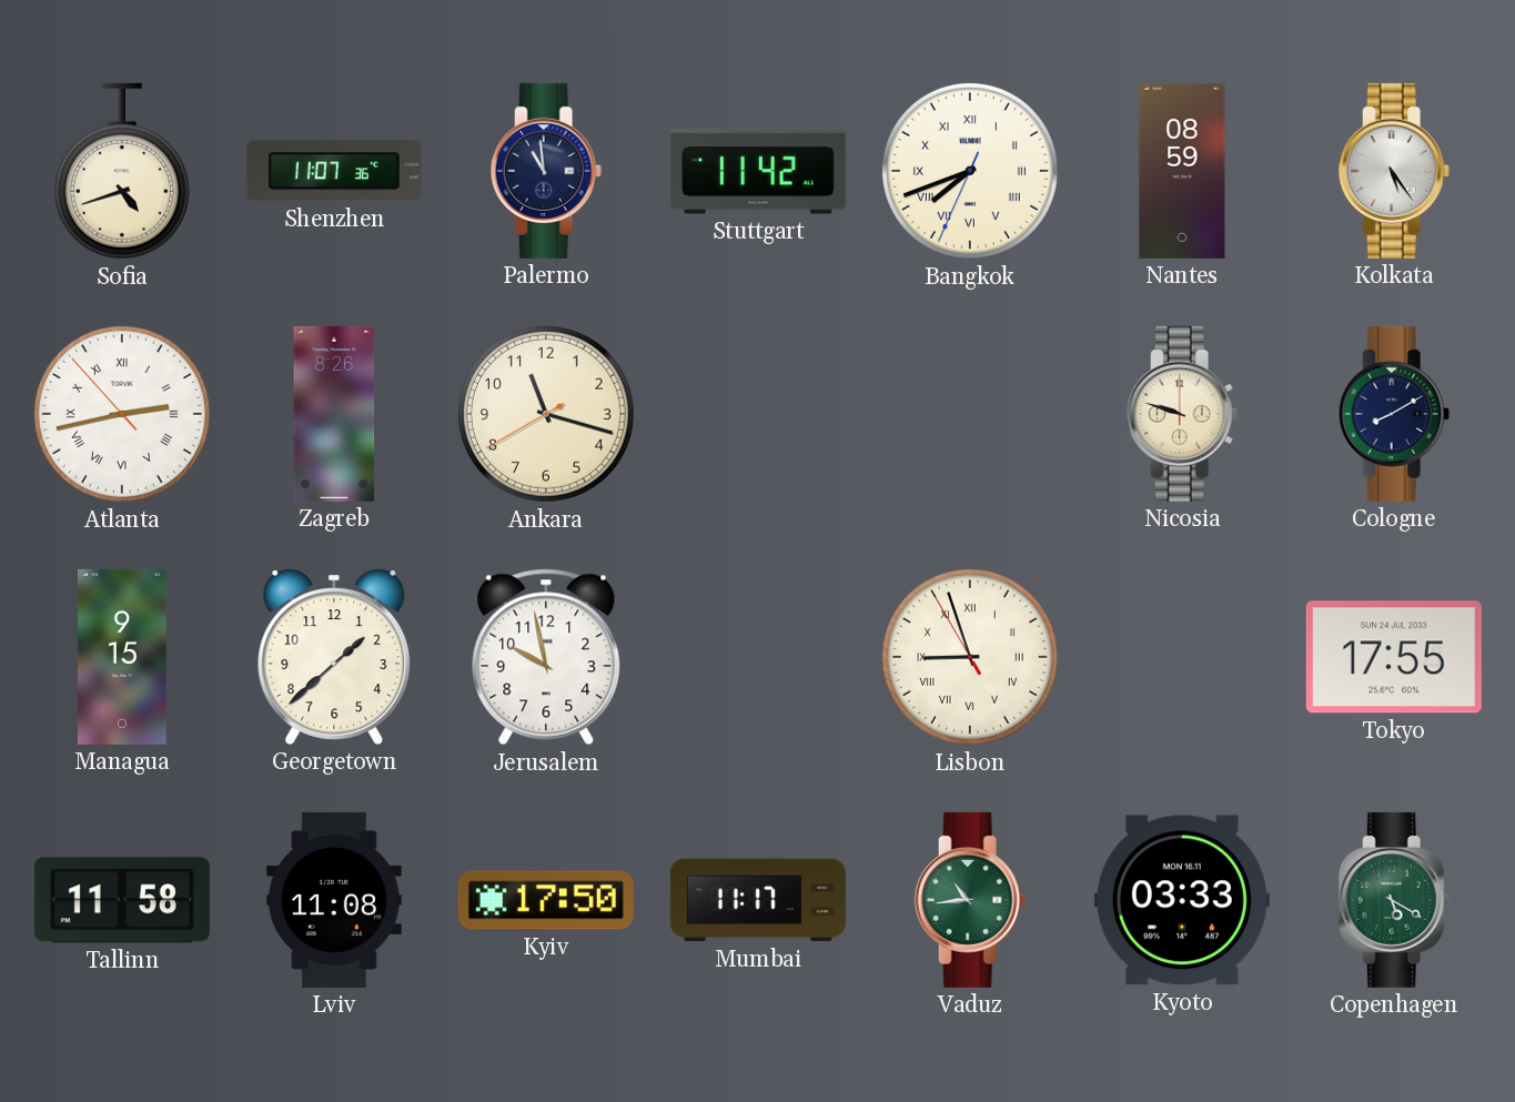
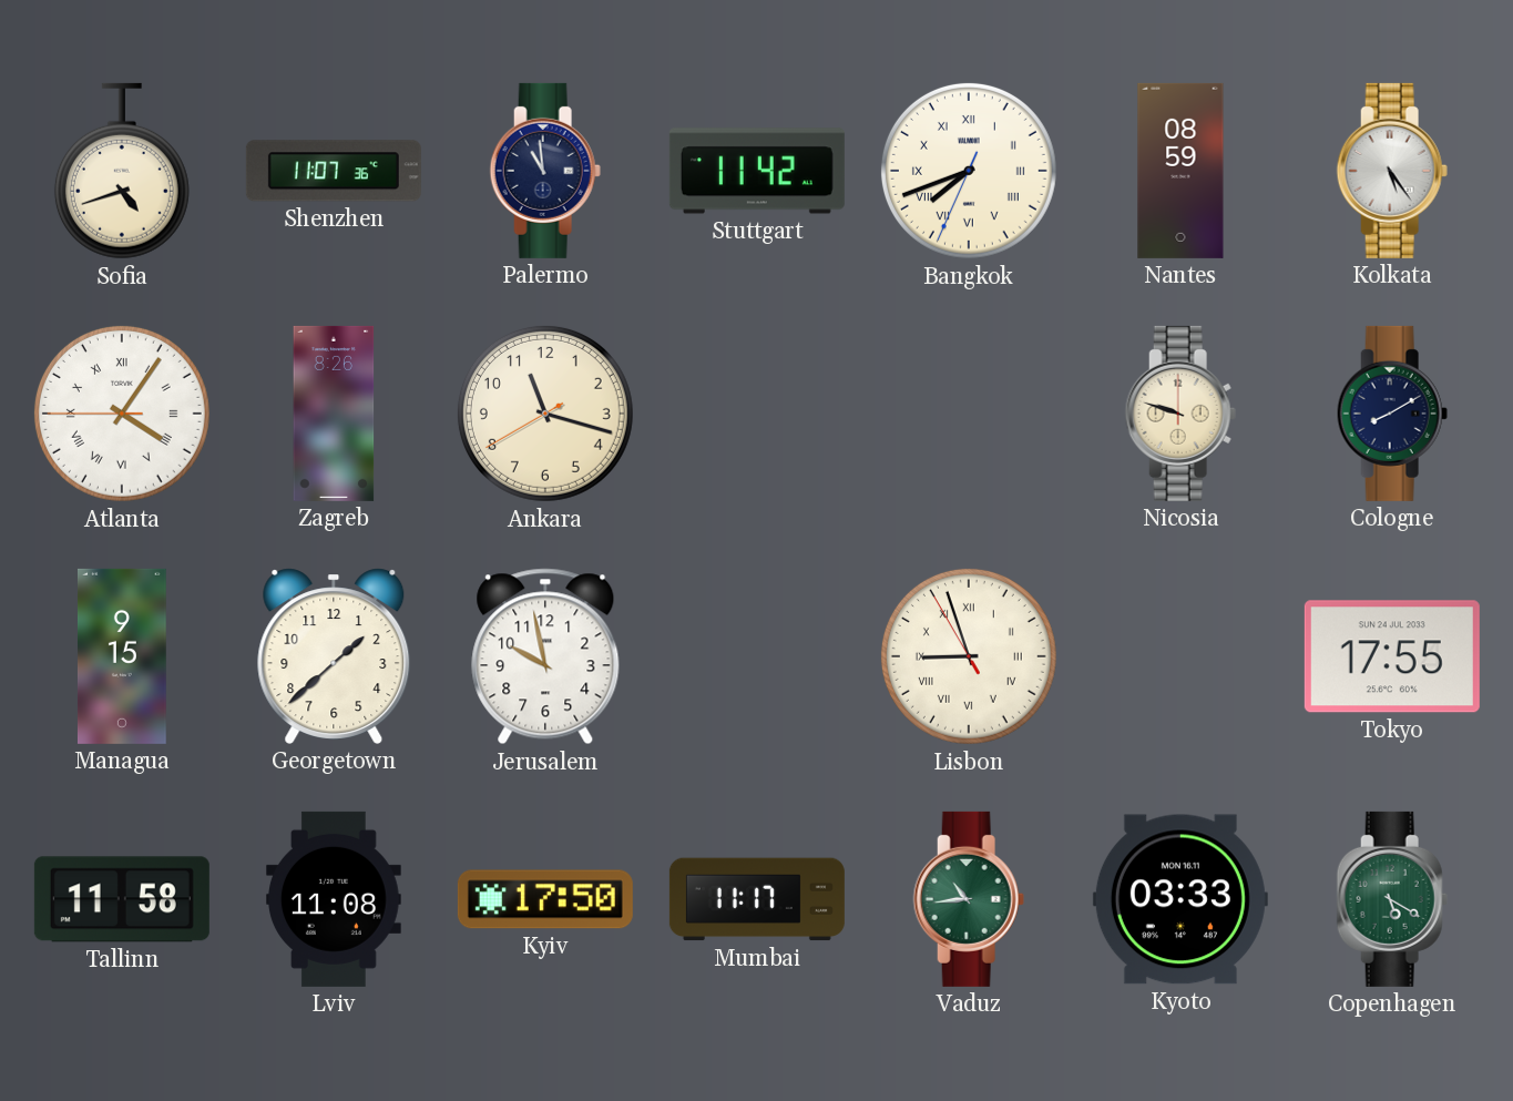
Atlanta: 2:42 -> 4:05
